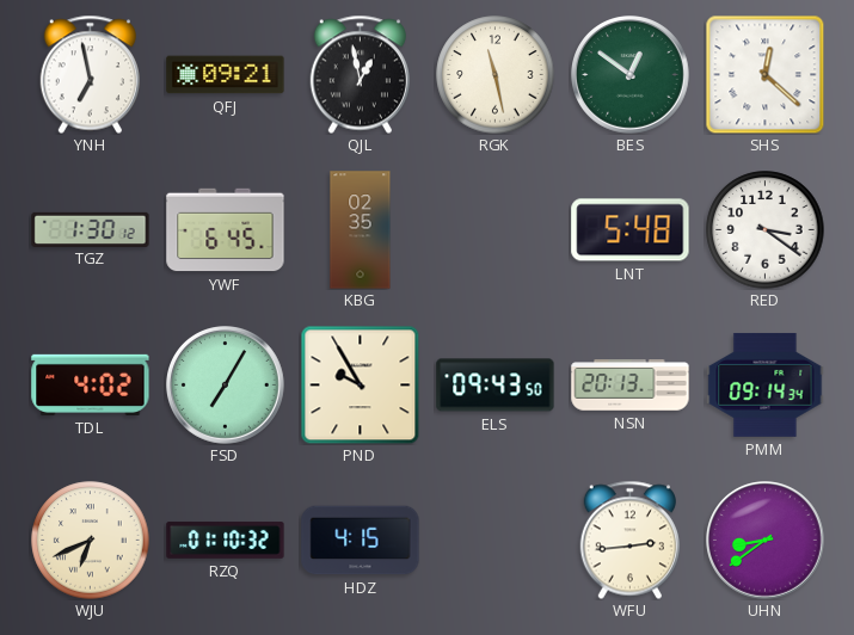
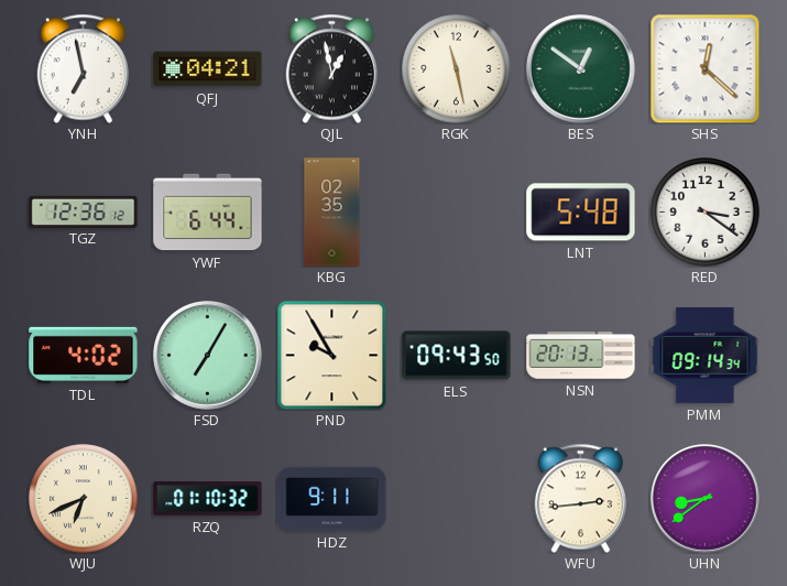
QFJ: 09:21 -> 04:21
TGZ: 1:30 -> 12:36
YWF: 6:45 -> 6:44
HDZ: 4:15 -> 9:11
